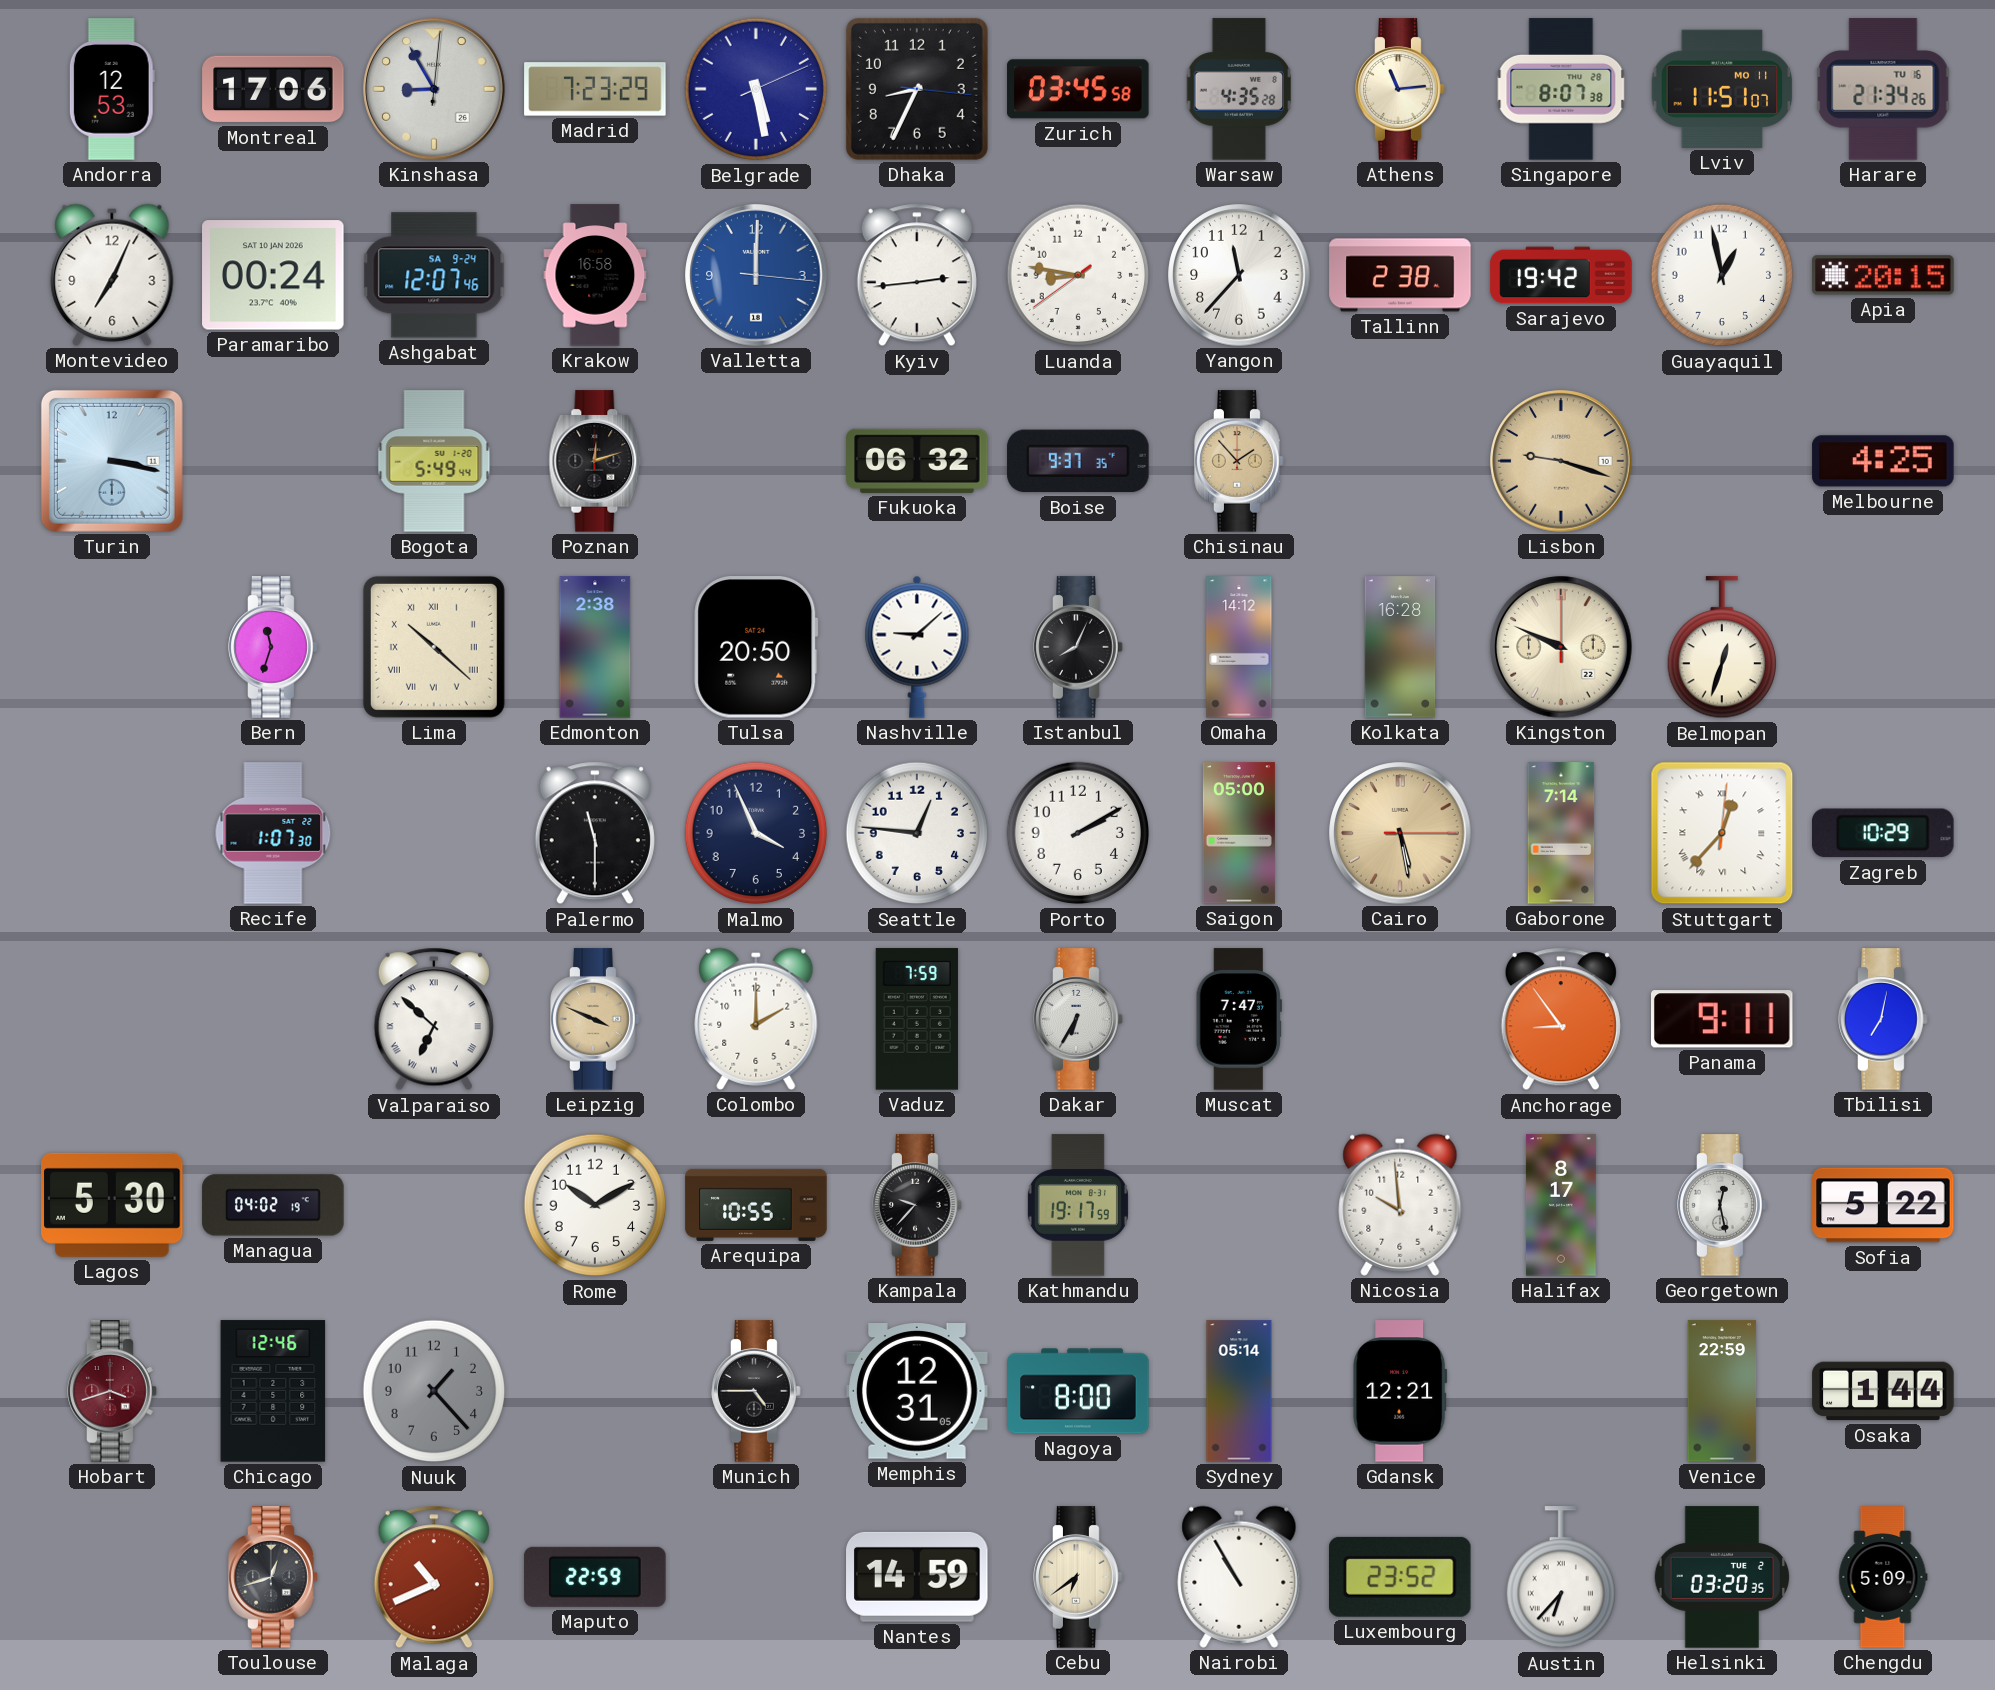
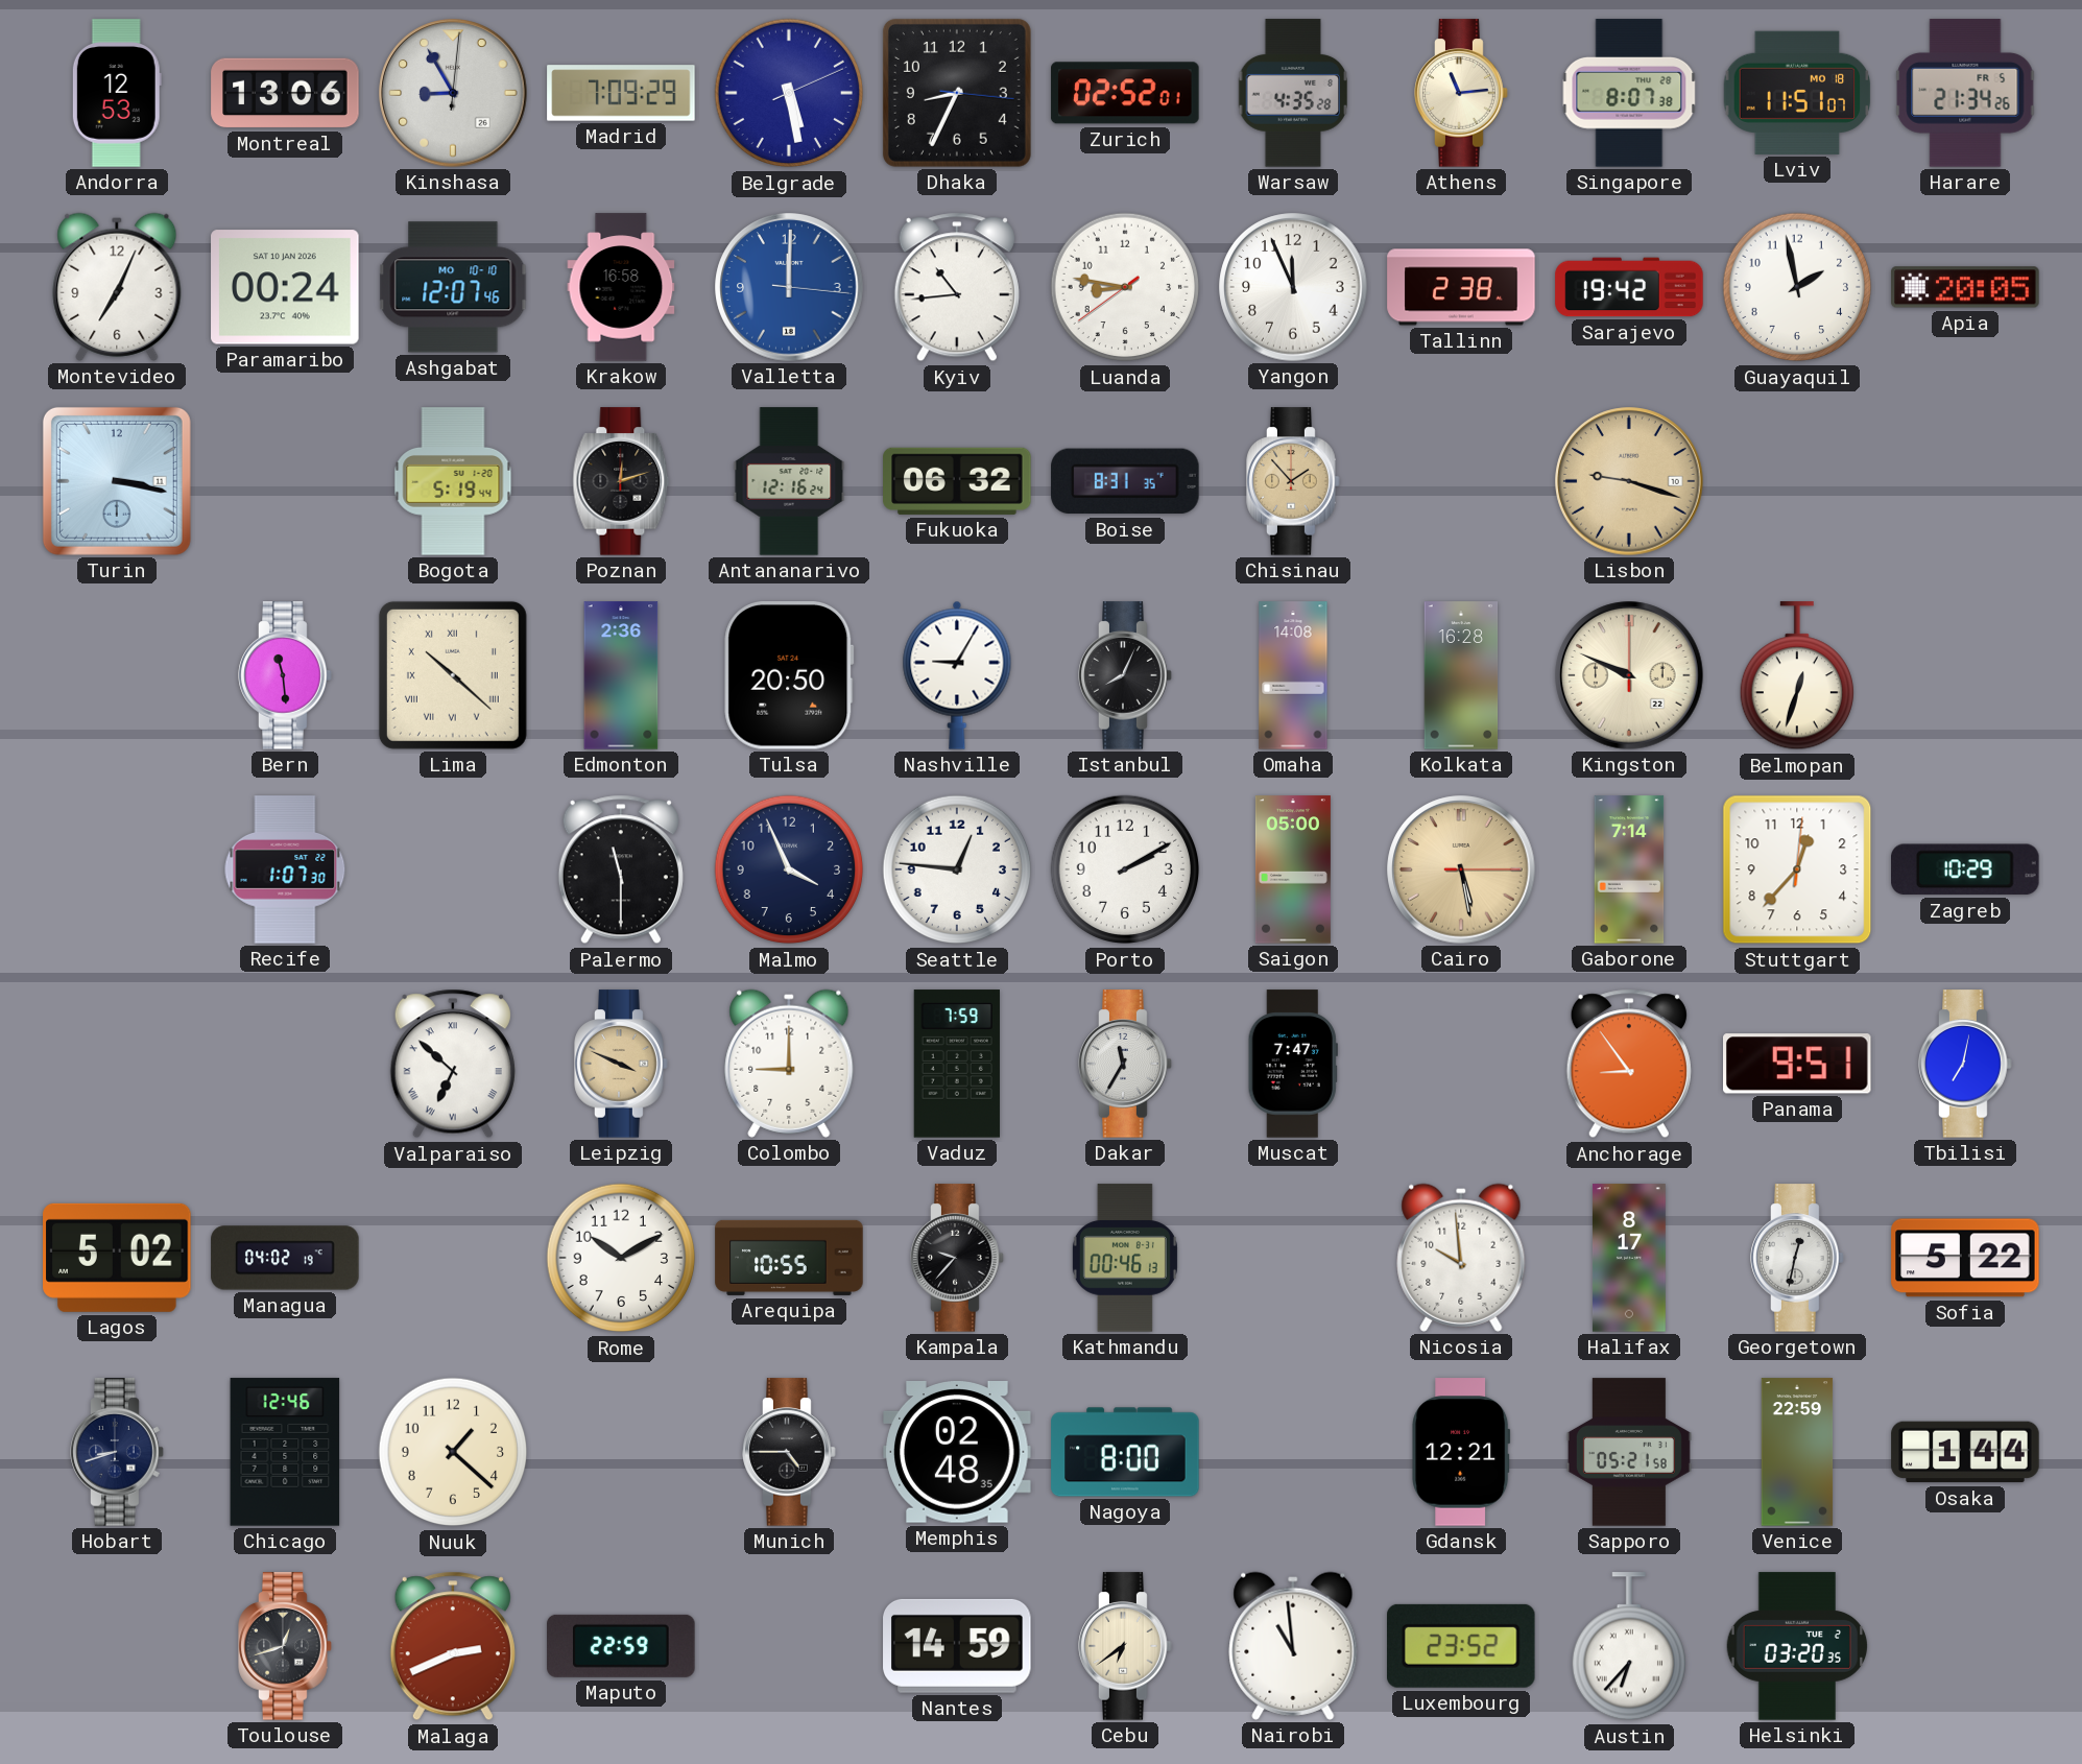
Montreal: 17:06 -> 13:06
Madrid: 7:23 -> 7:09
Zurich: 03:45 -> 02:52
Lviv date: MO 11 -> MO 18
Harare date: TU 16 -> FR 5
Ashgabat date: SA 9-24 -> MO 10-10
Kyiv: 2:44 -> 10:44
Yangon: 11:37 -> 11:56
Guayaquil: 12:58 -> 1:58
Apia: 20:15 -> 20:05
Bogota: 5:49 -> 5:19
Antananarivo: none -> 12:16
Boise: 9:37 -> 8:31
Melbourne: 4:25 -> none
Bern: 11:33 -> 11:29
Edmonton: 2:38 -> 2:36
Nashville: 9:08 -> 9:05
Omaha: 14:12 -> 14:08
Stuttgart numerals: Roman -> Arabic
Colombo: 2:00 -> 9:00
Dakar: 6:35 -> 11:35
Panama: 9:11 -> 9:51
Lagos: 5:30 -> 5:02
Kathmandu: 19:17 -> 00:46
Georgetown: 12:28 -> 12:32
Hobart: 3:42 -> 8:42
Hobart dial: burgundy -> navy
Nuuk: 1:23 -> 1:22
Nuuk dial: grey -> cream
Memphis: 12:31 -> 02:48
Sydney: 05:14 -> none
Sapporo: none -> 05:21
Malaga: 10:41 -> 2:41
Nairobi: 10:55 -> 10:59
Chengdu: 5:09 -> none
